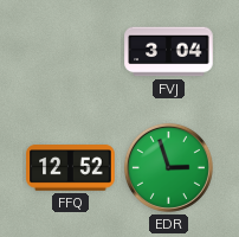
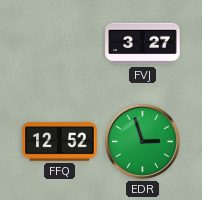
FVJ: 3:04 -> 3:27
